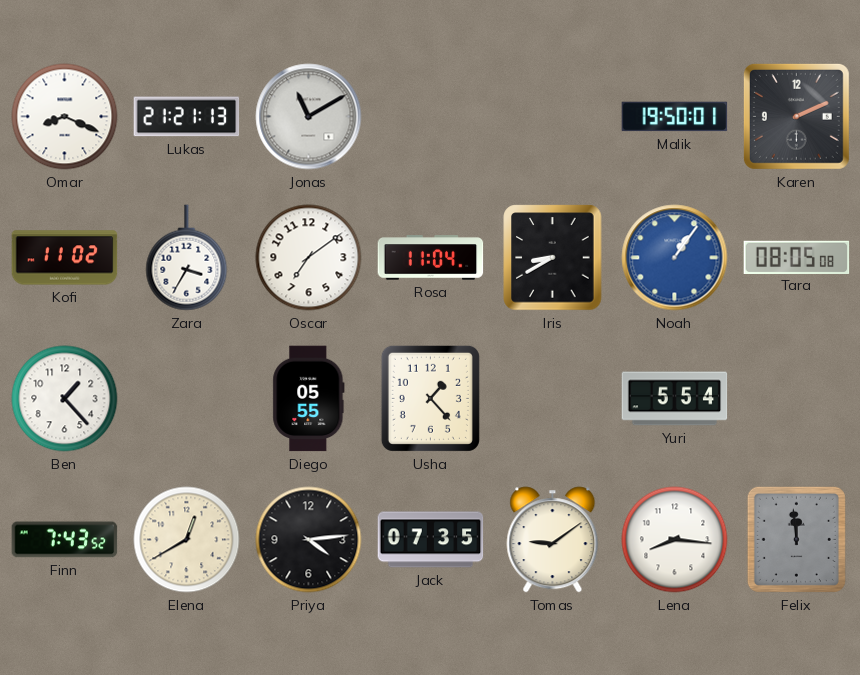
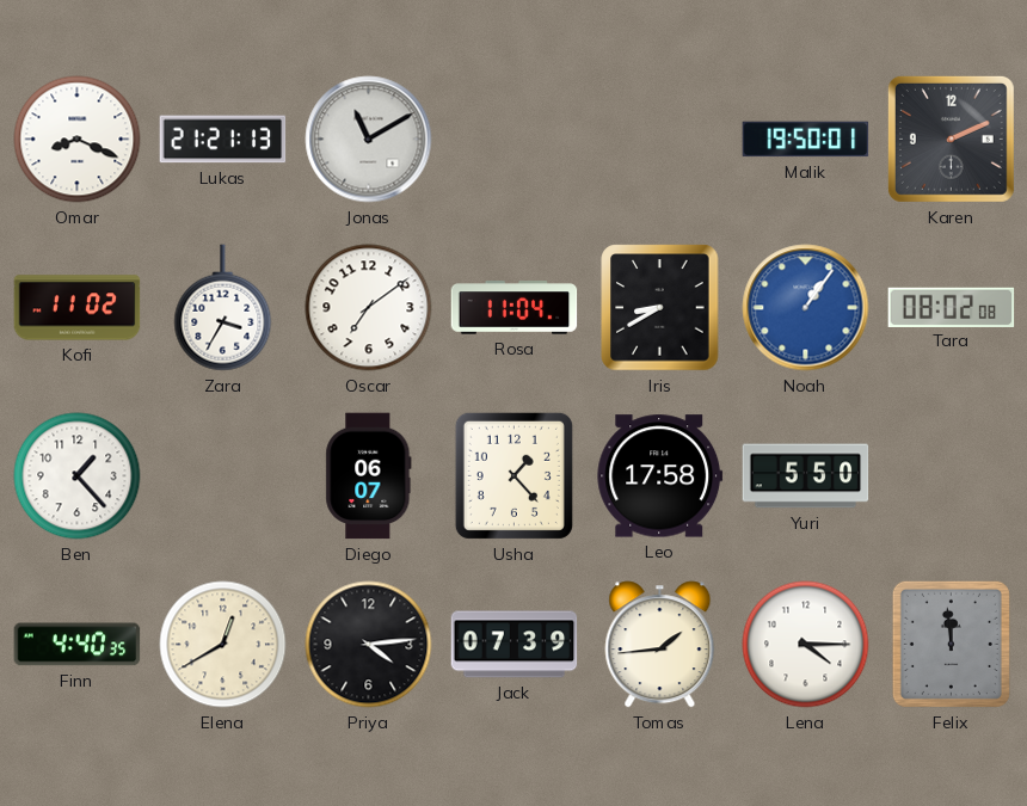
Tara: 08:05 -> 08:02
Diego: 05:55 -> 06:07
Leo: none -> 17:58
Yuri: 5:54 -> 5:50
Finn: 7:43 -> 4:40
Jack: 07:35 -> 07:39
Tomas: 9:09 -> 1:44
Lena: 8:16 -> 4:15
